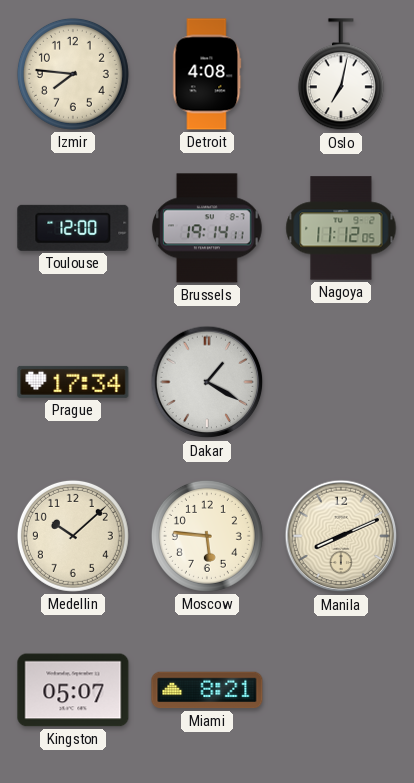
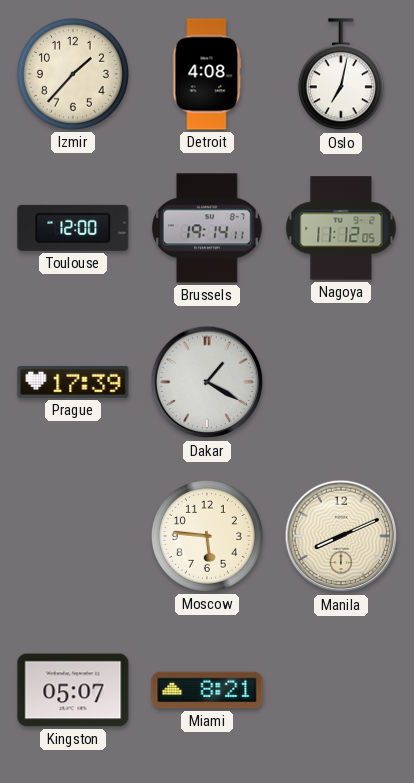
Izmir: 7:46 -> 1:37
Prague: 17:34 -> 17:39
Medellin: 10:08 -> none
